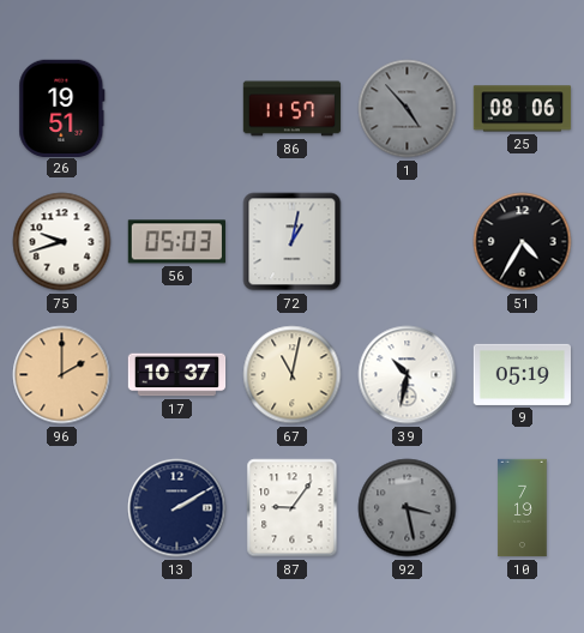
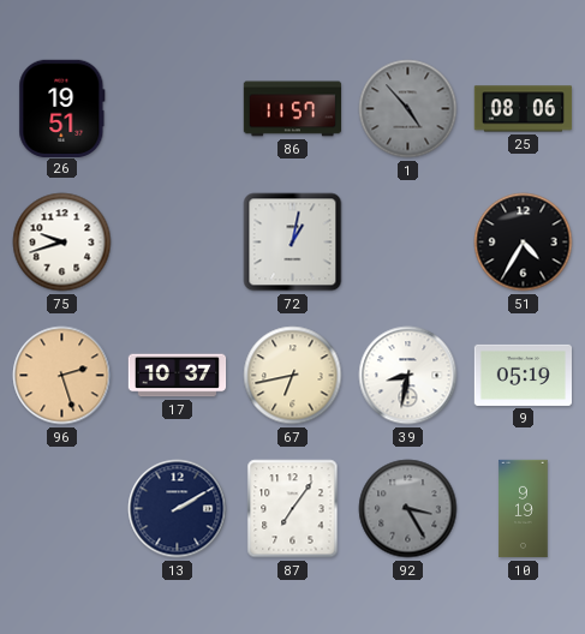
56: 05:03 -> none
96: 2:00 -> 2:27
67: 11:02 -> 6:43
39: 10:32 -> 8:32
87: 9:06 -> 7:06
92: 3:28 -> 3:25
10: 7:19 -> 9:19
